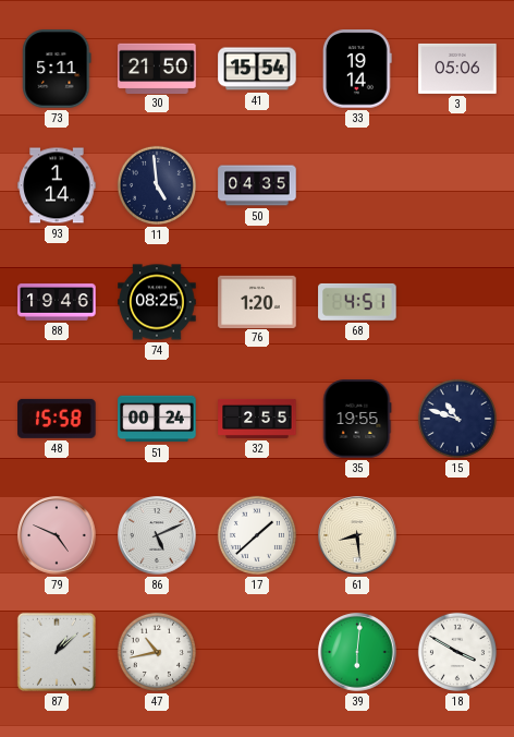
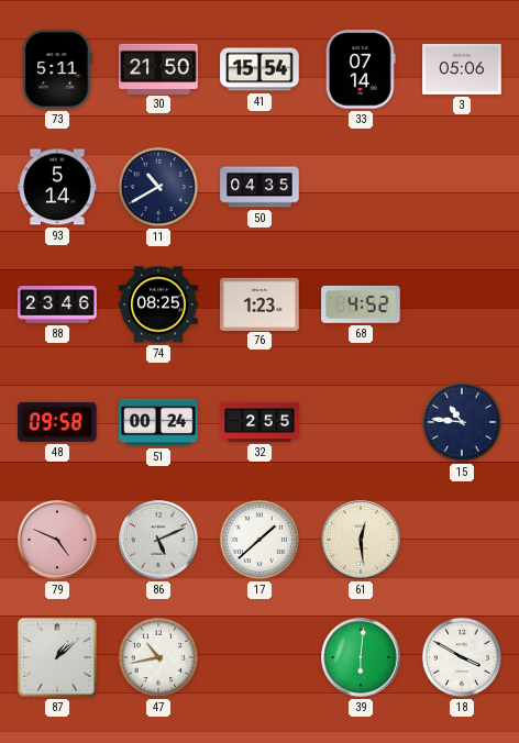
33: 19:14 -> 07:14
93: 1:14 -> 5:14
11: 4:59 -> 10:40
88: 19:46 -> 23:46
76: 1:20 -> 1:23
68: 4:51 -> 4:52
48: 15:58 -> 09:58
35: 19:55 -> none
15: 10:48 -> 10:46
61: 8:29 -> 12:29
